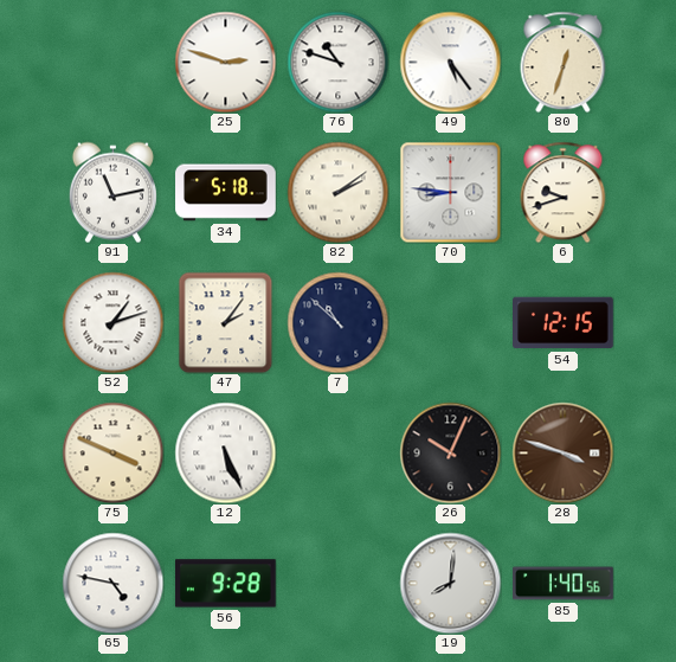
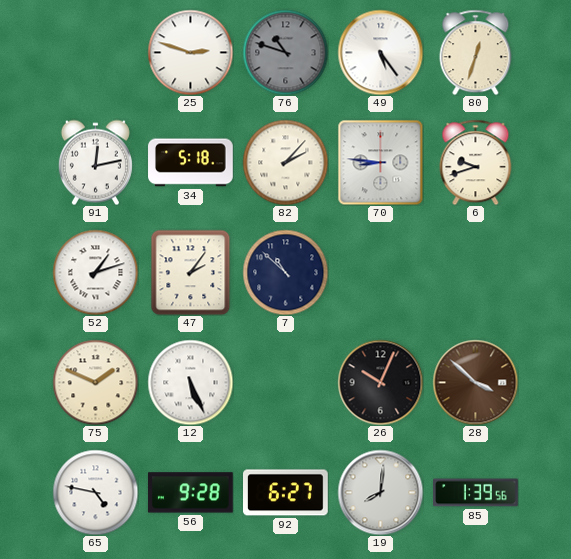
76 dial: white -> grey
91: 11:13 -> 12:13
82: 2:09 -> 2:07
54: 12:15 -> none
75: 3:49 -> 1:49
28: 3:48 -> 3:52
92: none -> 6:27
85: 1:40 -> 1:39
